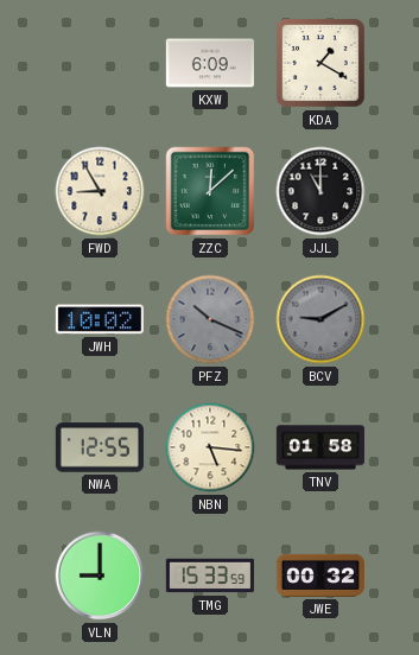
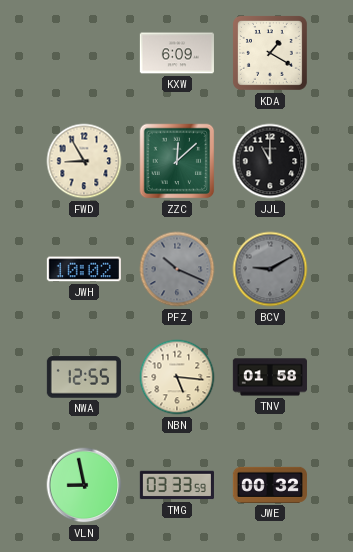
VLN: 9:00 -> 8:58
TMG: 15:33 -> 03:33
